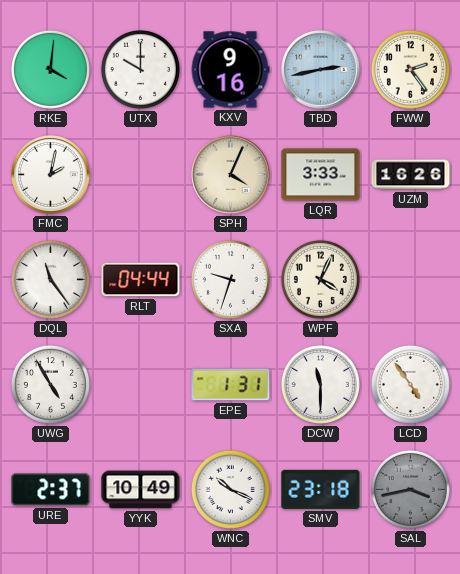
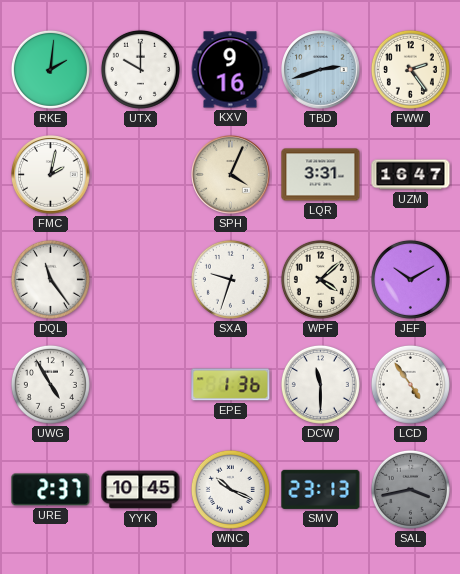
RKE: 4:01 -> 2:01
TBD: 2:43 -> 2:42
LQR: 3:33 -> 3:31
UZM: 16:26 -> 16:47
RLT: 04:44 -> none
WPF: 4:04 -> 4:08
JEF: none -> 10:10
EPE: 1:31 -> 1:36
YYK: 10:49 -> 10:45
SMV: 23:18 -> 23:13
